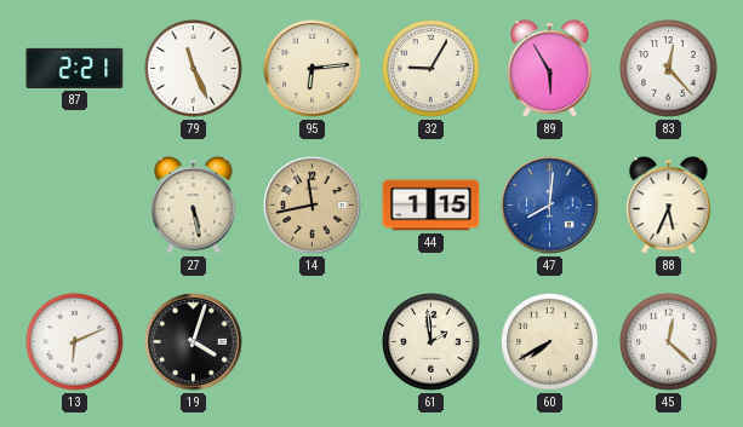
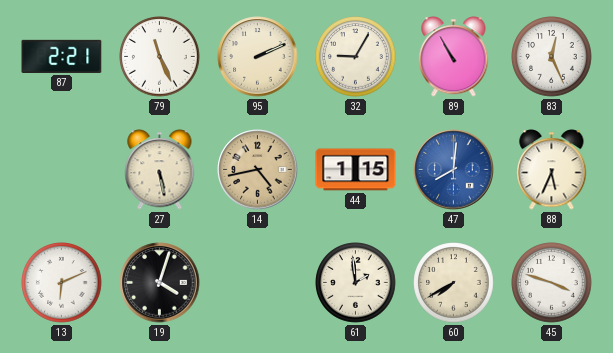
95: 6:14 -> 2:11
89: 5:55 -> 10:55
83: 12:23 -> 12:26
14: 11:43 -> 4:43
45: 12:22 -> 3:48
